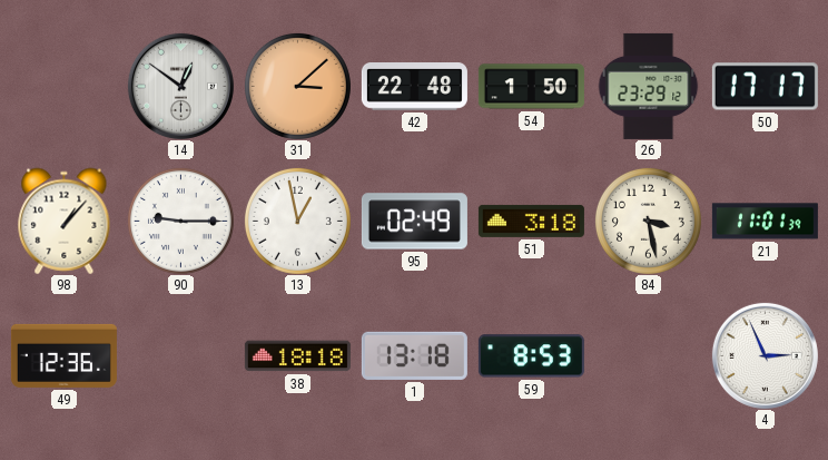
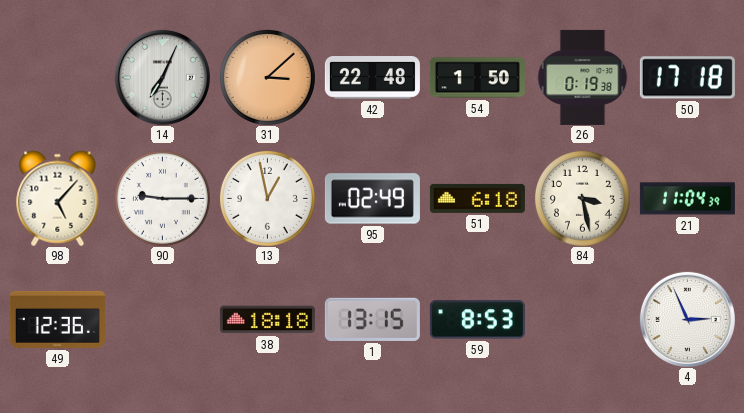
14: 12:51 -> 7:04
26: 23:29 -> 0:19
50: 17:17 -> 17:18
98: 1:07 -> 5:07
51: 3:18 -> 6:18
21: 11:01 -> 11:04
1: 13:18 -> 13:15
